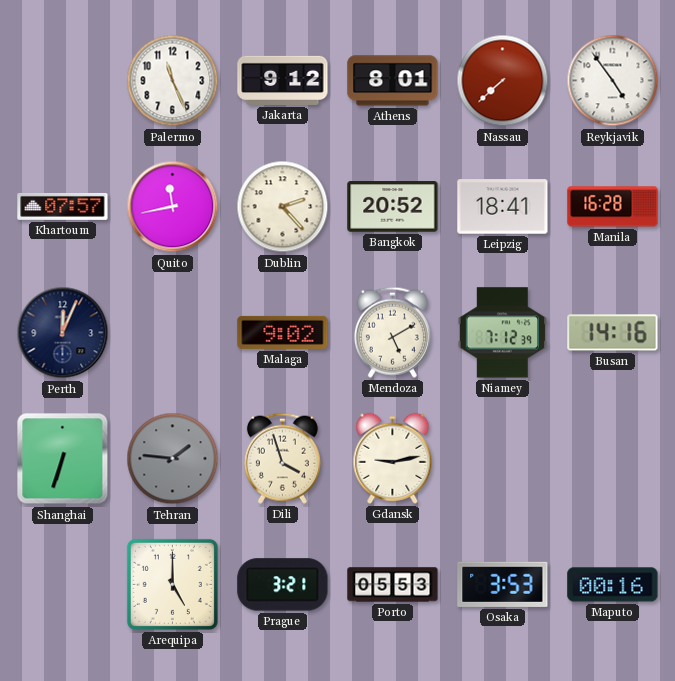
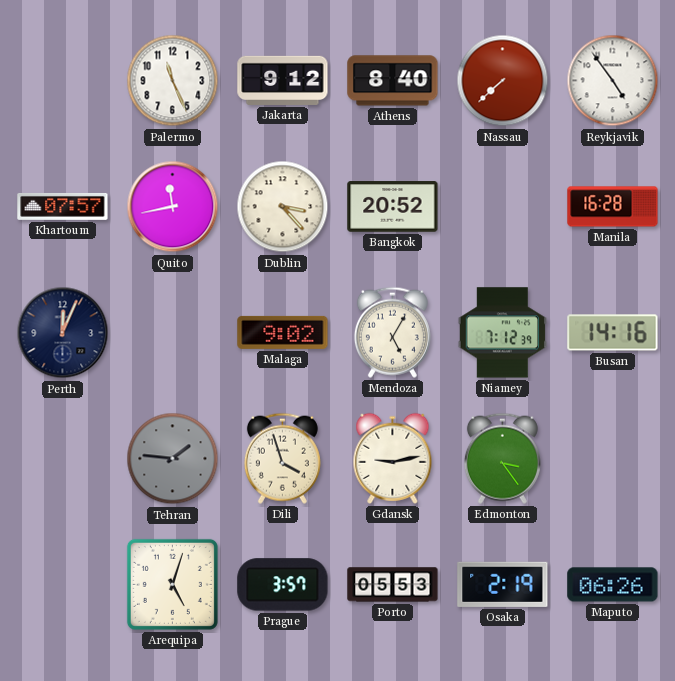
Athens: 8:01 -> 8:40
Dublin: 2:23 -> 3:23
Leipzig: 18:41 -> none
Mendoza: 5:10 -> 5:05
Shanghai: 6:33 -> none
Edmonton: none -> 3:24
Arequipa: 5:00 -> 5:03
Prague: 3:21 -> 3:57
Osaka: 3:53 -> 2:19
Maputo: 00:16 -> 06:26
